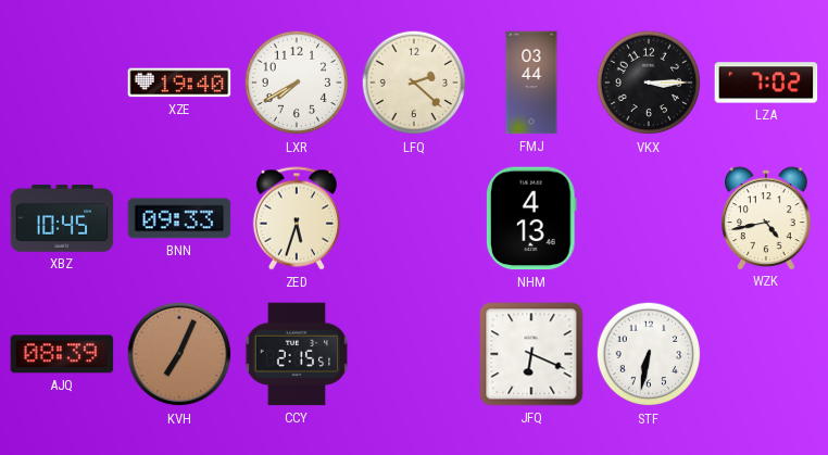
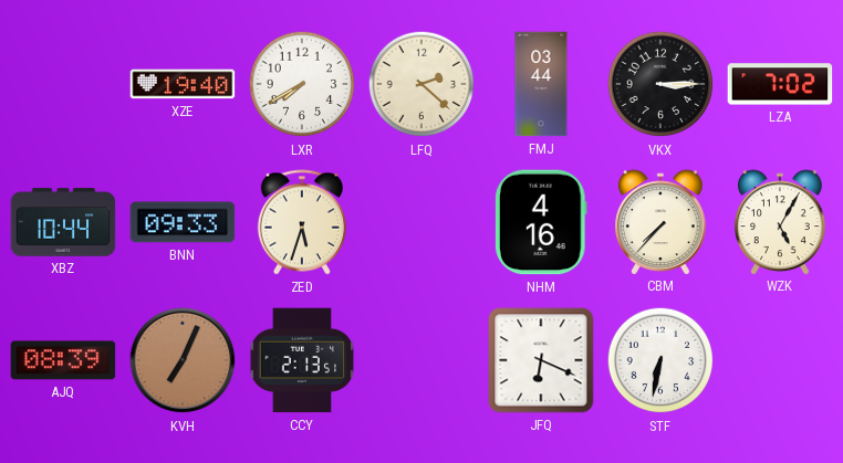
XBZ: 10:45 -> 10:44
NHM: 4:13 -> 4:16
CBM: none -> 7:37
WZK: 4:43 -> 5:05
CCY: 2:15 -> 2:13
